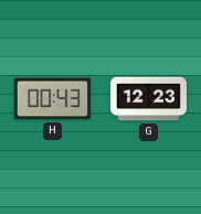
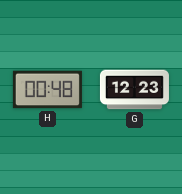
H: 00:43 -> 00:48
